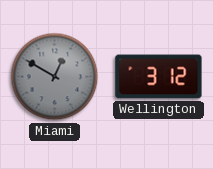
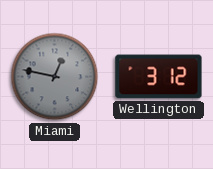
Miami: 12:50 -> 12:47
